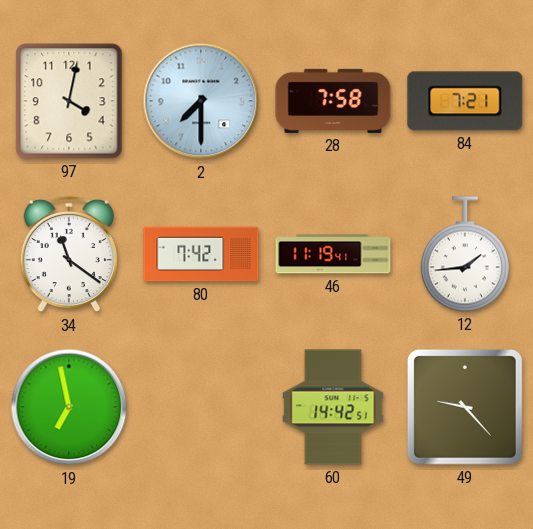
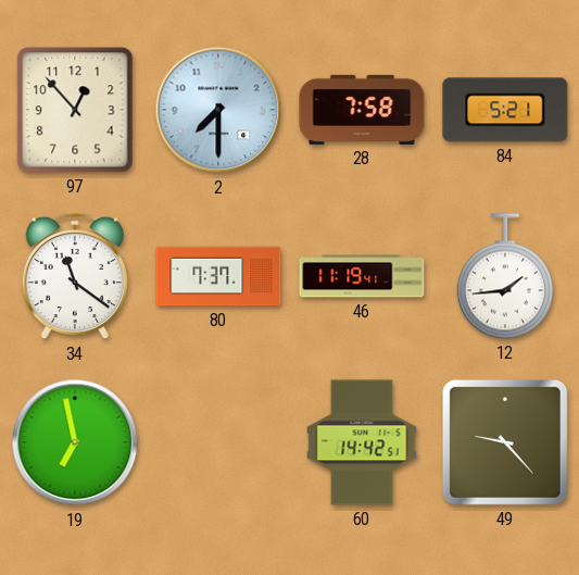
97: 4:02 -> 12:53
84: 7:21 -> 5:21
80: 7:42 -> 7:37
